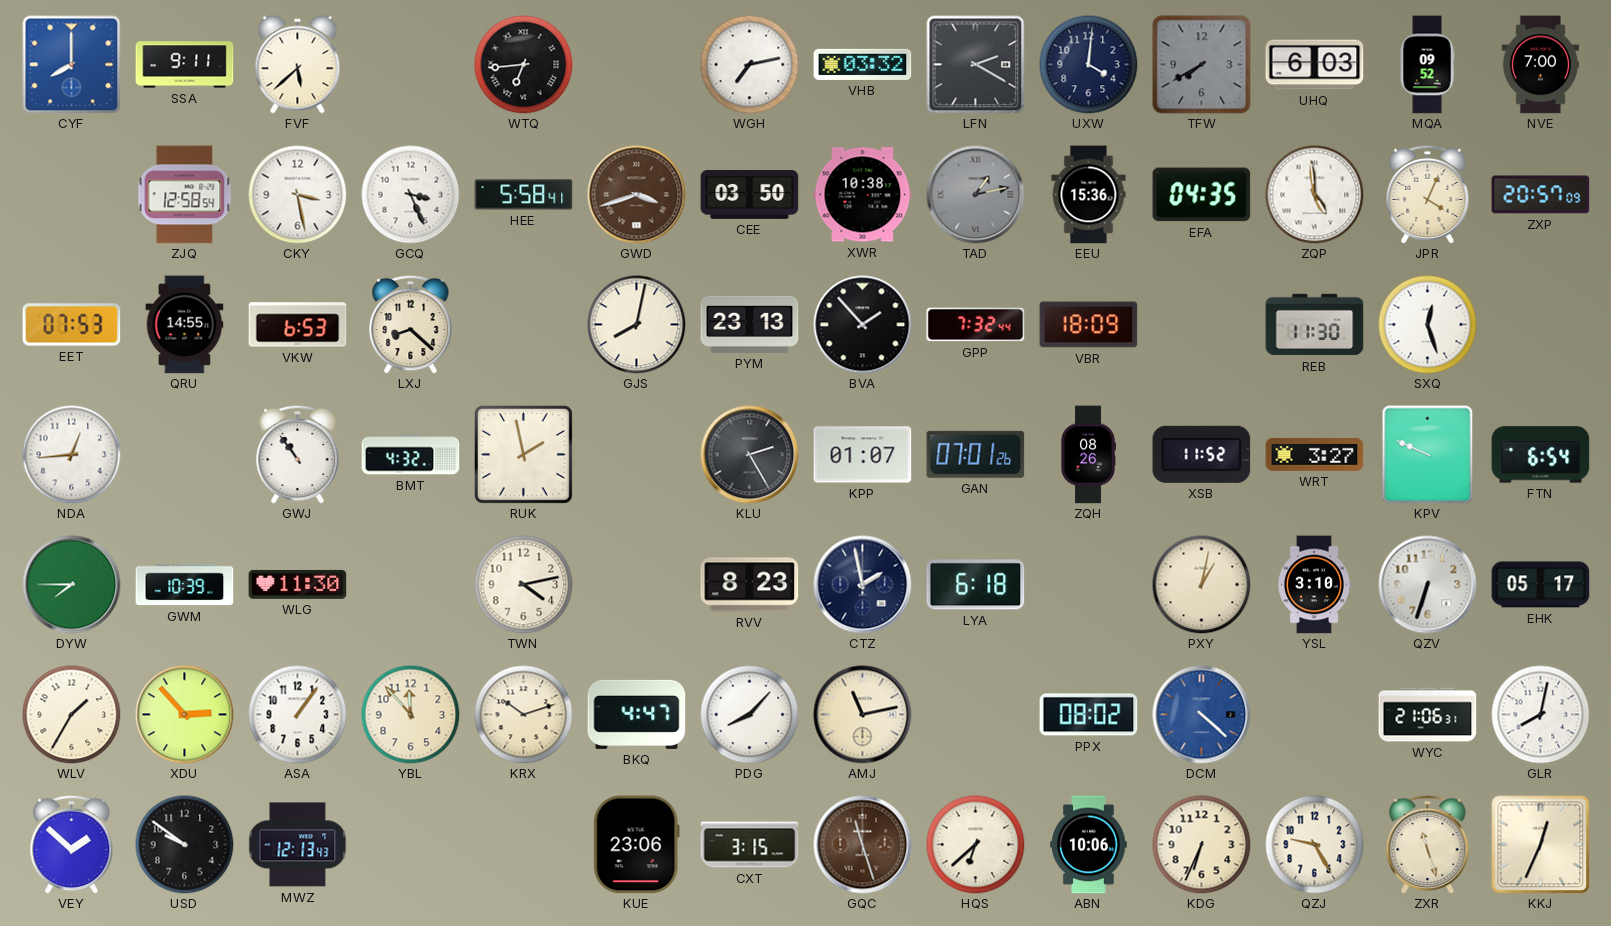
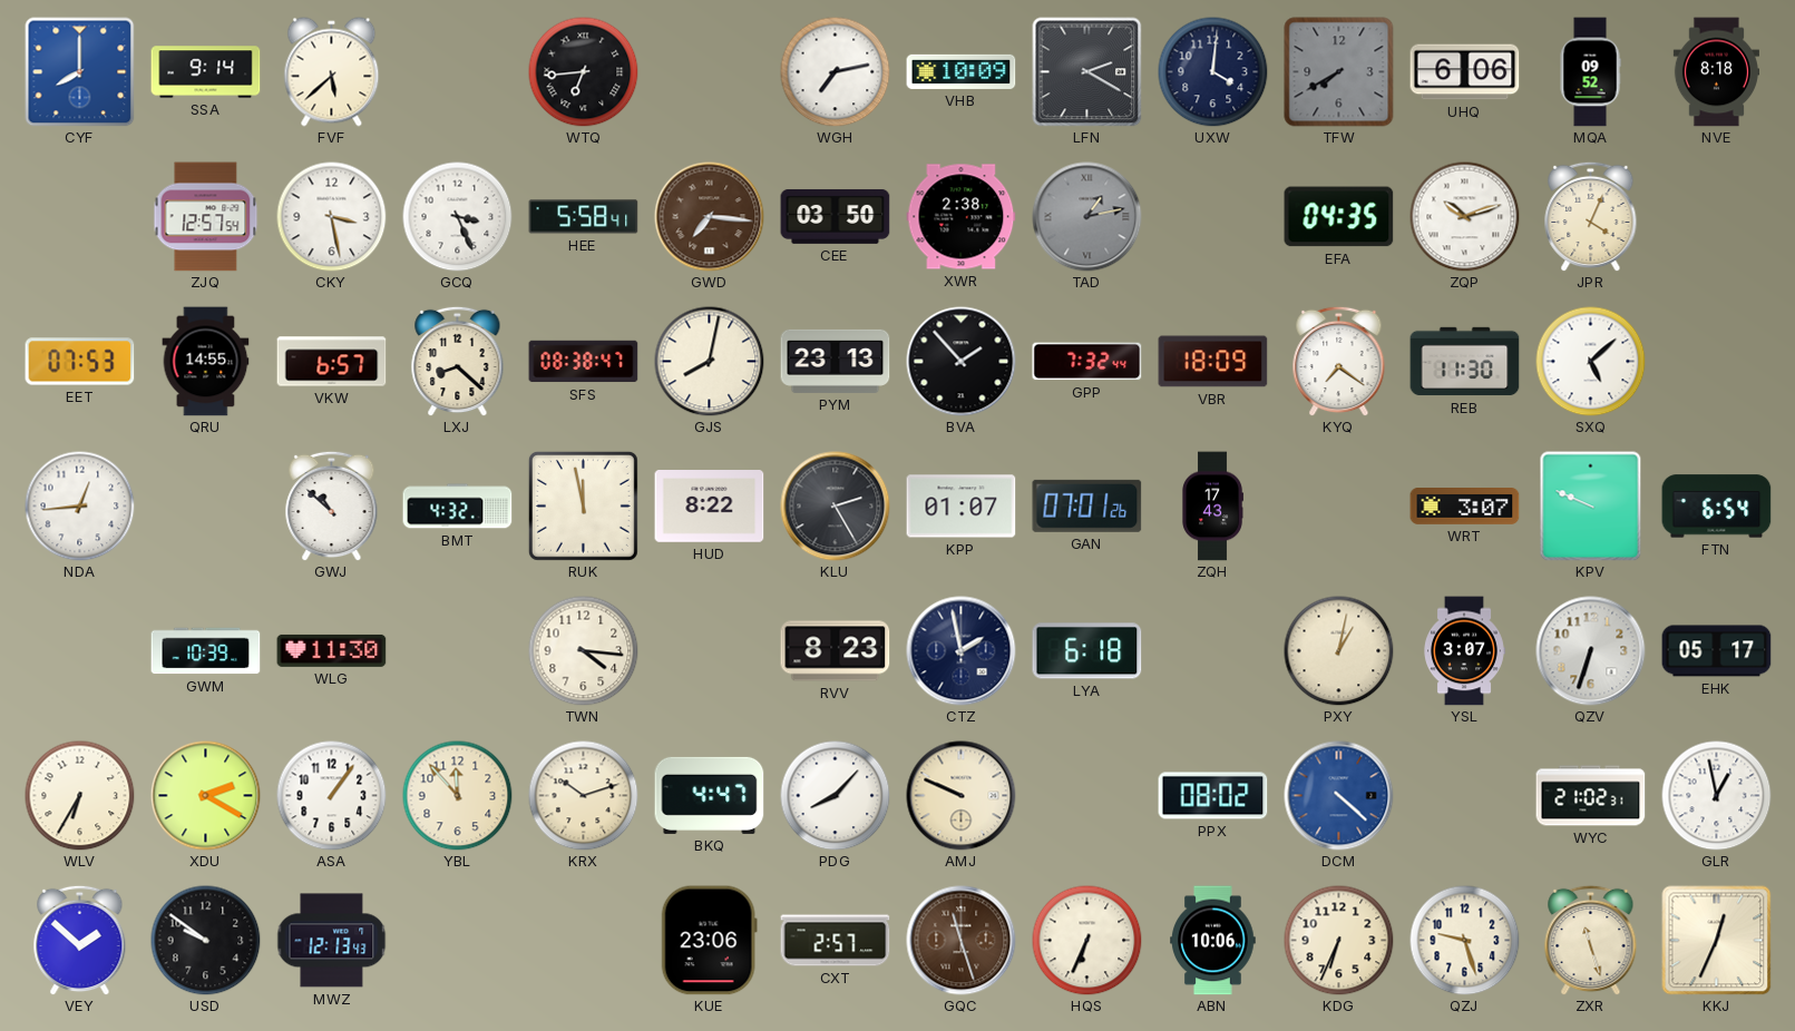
SSA: 9:11 -> 9:14
VHB: 03:32 -> 10:09
UHQ: 6:03 -> 6:06
NVE: 7:00 -> 8:18
ZJQ: 12:58 -> 12:57
GWD: 3:42 -> 7:16
XWR: 10:38 -> 2:38
EEU: 15:36 -> none
ZQP: 4:59 -> 10:12
ZXP: 20:57 -> none
VKW: 6:53 -> 6:57
SFS: none -> 08:38
KYQ: none -> 7:21
SXQ: 12:27 -> 5:08
GWJ: 10:54 -> 10:52
RUK: 1:58 -> 11:58
HUD: none -> 8:22
ZQH: 08:26 -> 17:43
XSB: 11:52 -> none
WRT: 3:27 -> 3:07
DYW: 7:45 -> none
TWN: 4:13 -> 4:16
YSL: 3:10 -> 3:07
WLV: 1:35 -> 6:35
XDU: 2:53 -> 2:20
AMJ: 11:13 -> 9:49
WYC: 21:06 -> 21:02
GLR: 8:02 -> 12:58
CXT: 3:15 -> 2:57
HQS: 6:38 -> 6:34
QZJ: 9:25 -> 9:27
